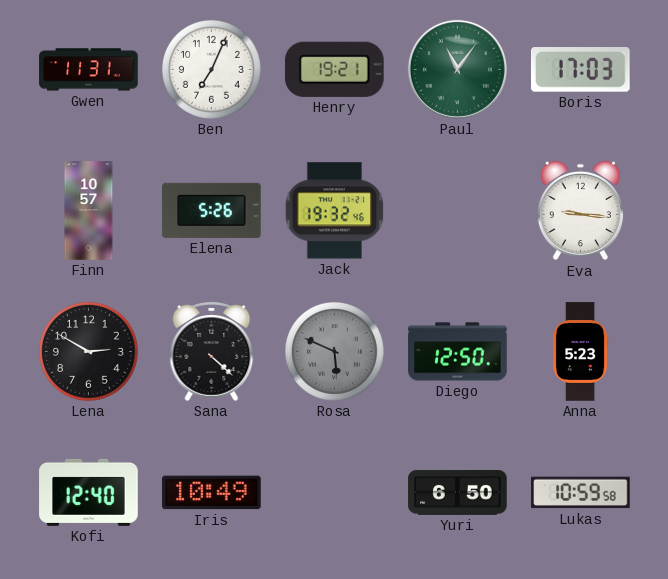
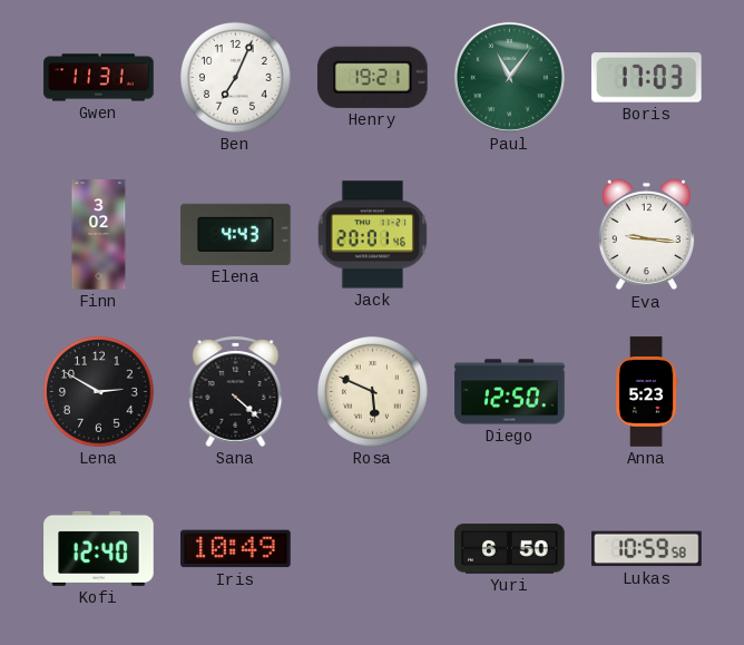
Finn: 10:57 -> 3:02
Elena: 5:26 -> 4:43
Jack: 19:32 -> 20:01
Rosa dial: grey -> cream
